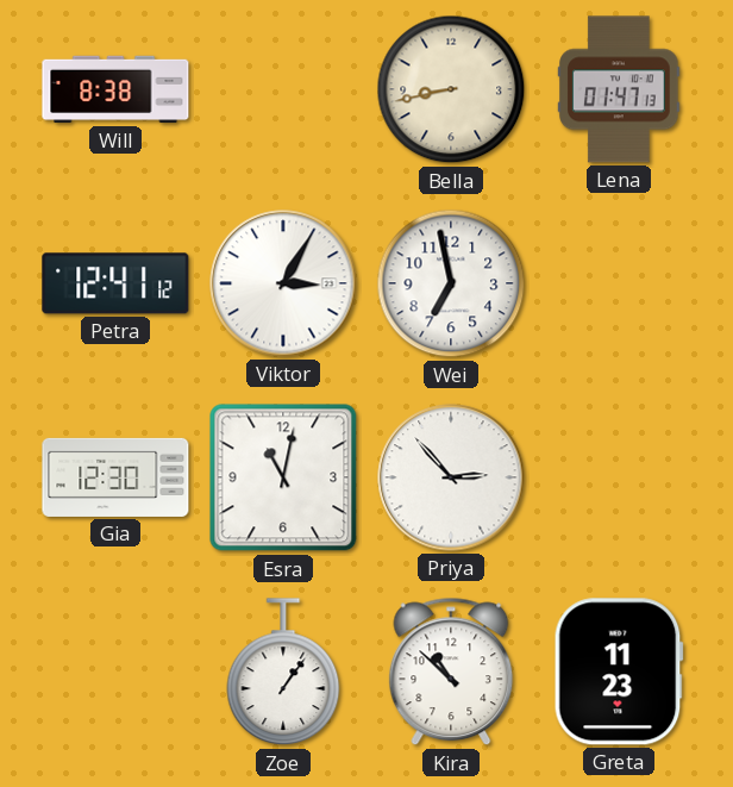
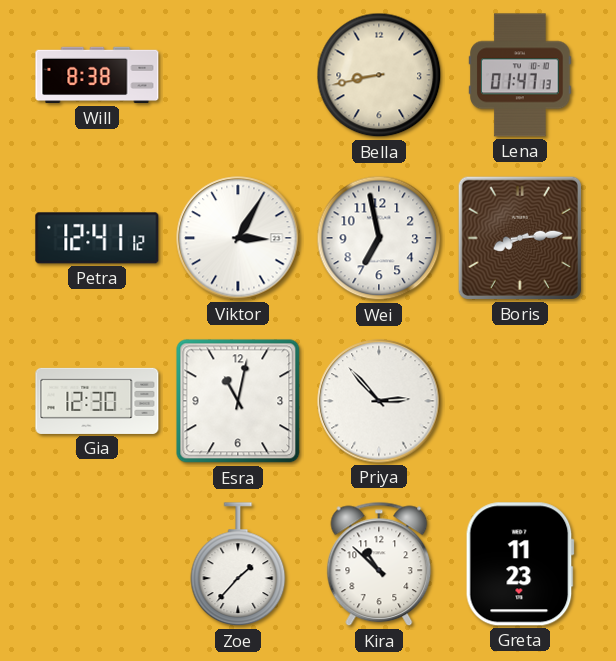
Boris: none -> 8:14
Zoe: 1:06 -> 1:37
